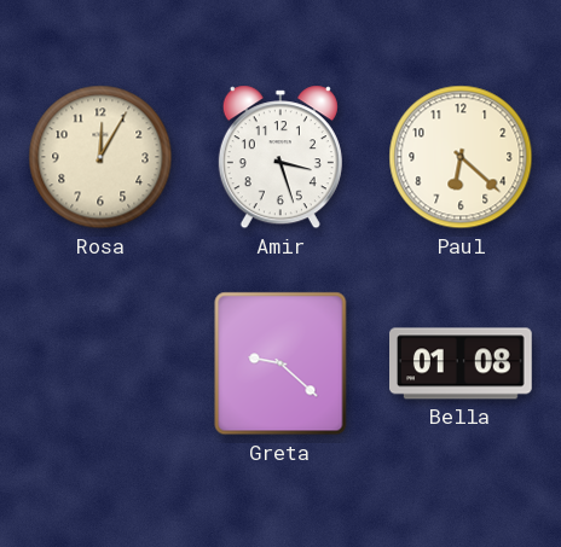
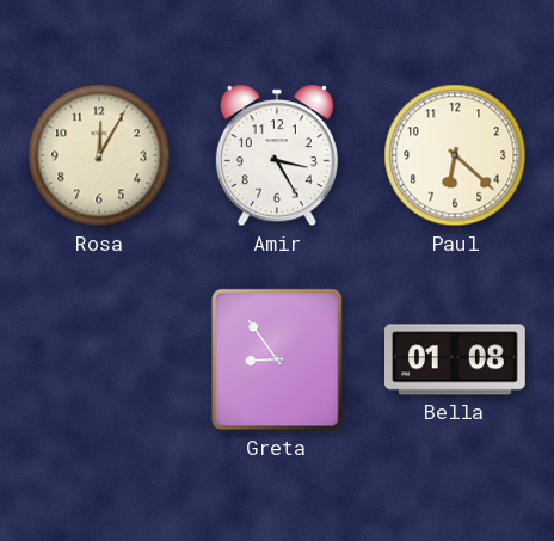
Amir: 3:27 -> 3:25
Greta: 9:22 -> 8:54
